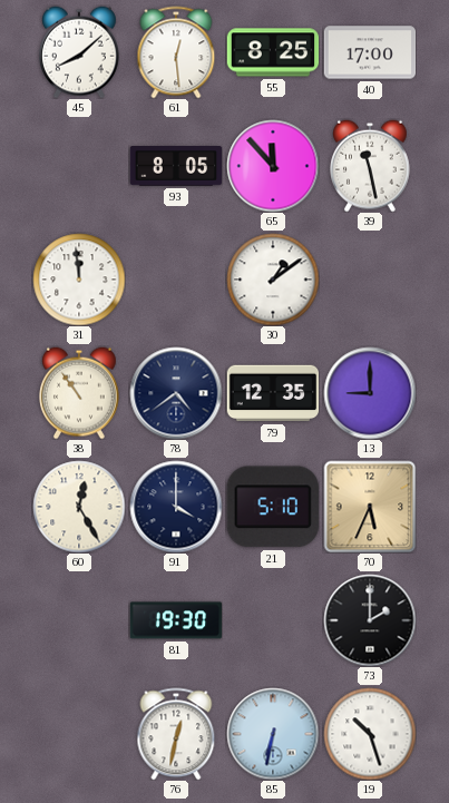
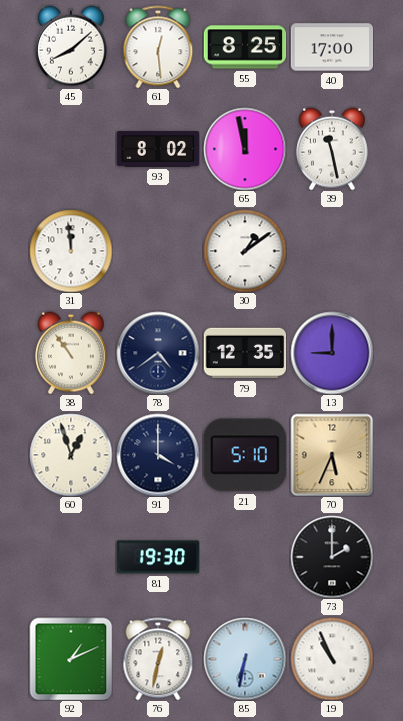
93: 8:05 -> 8:02
65: 11:53 -> 11:58
60: 12:25 -> 12:57
92: none -> 1:11
19: 10:27 -> 10:56
